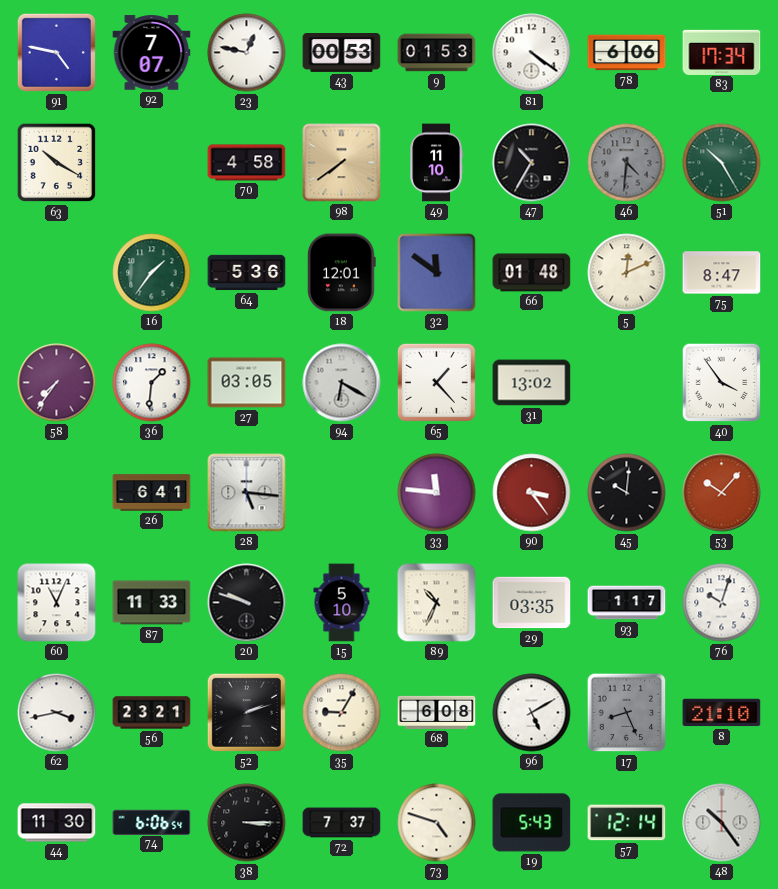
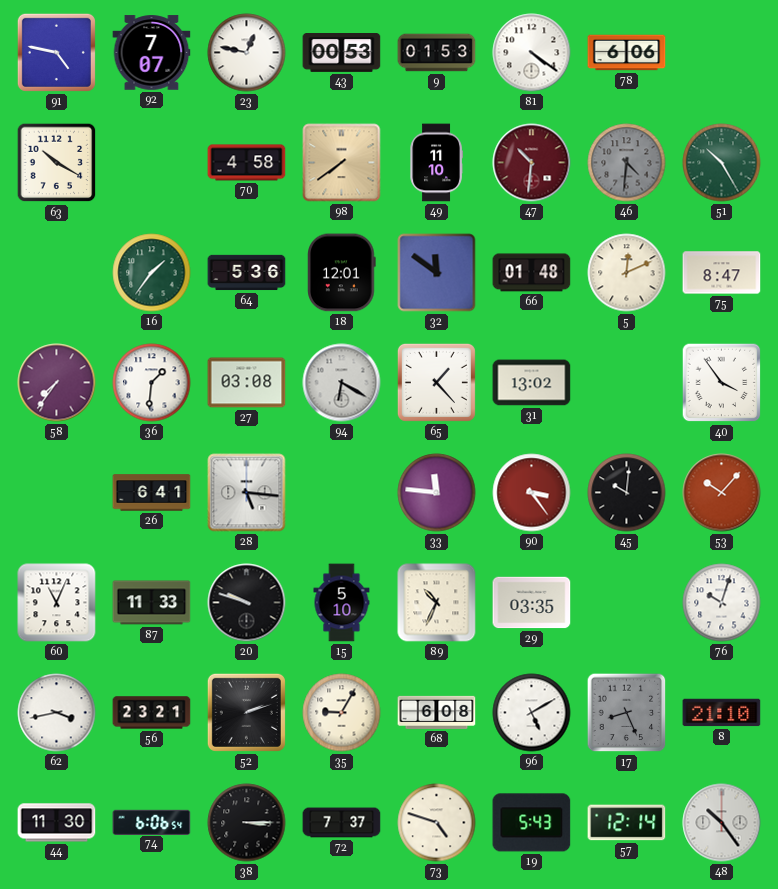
83: 17:34 -> none
47: 10:35 -> 10:31
47 dial: black -> burgundy
27: 03:05 -> 03:08
93: 1:17 -> none
